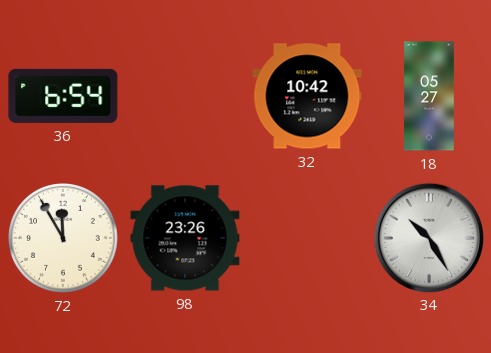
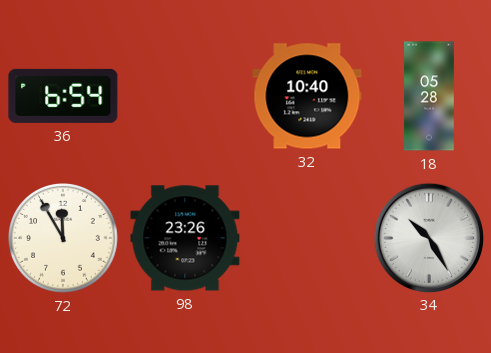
32: 10:42 -> 10:40
18: 05:27 -> 05:28
